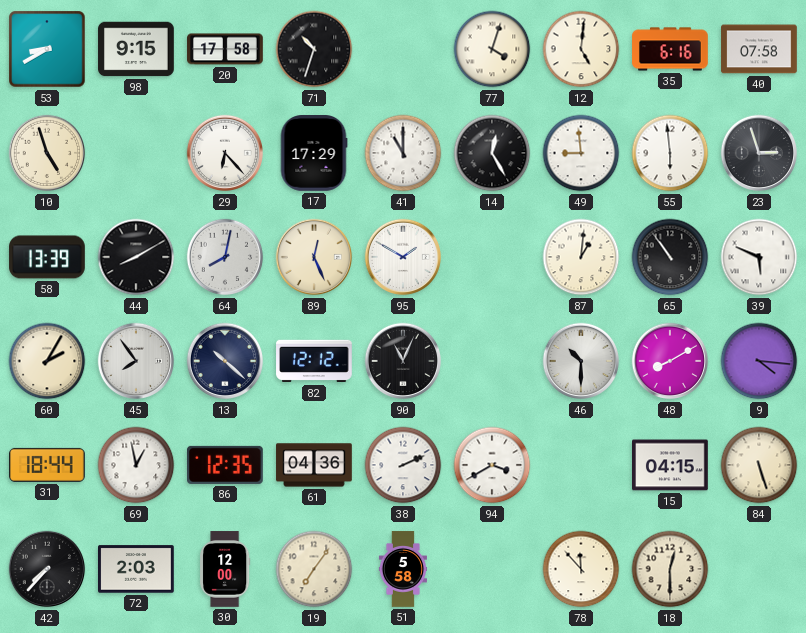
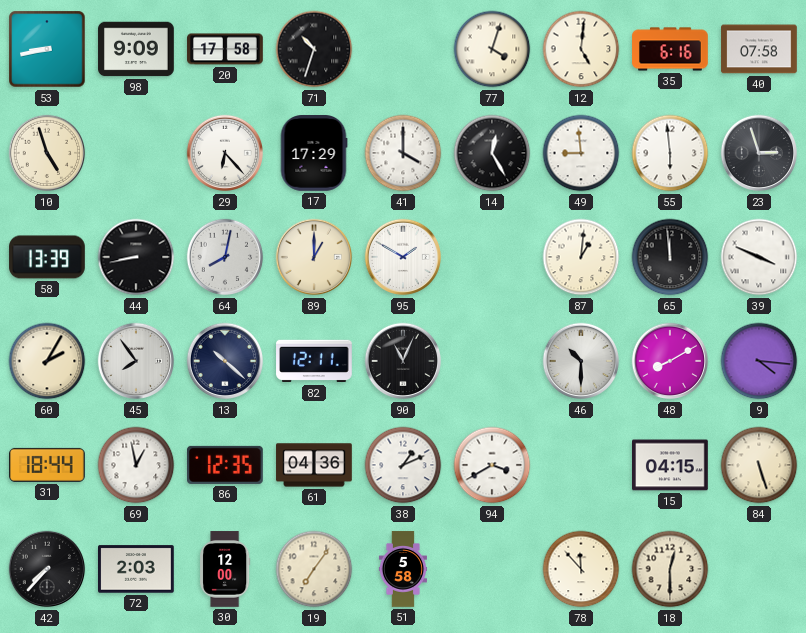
53: 8:40 -> 8:43
98: 9:15 -> 9:09
41: 11:00 -> 4:00
44: 8:10 -> 8:43
89: 12:26 -> 1:00
65: 10:54 -> 11:59
39: 5:49 -> 3:49
82: 12:12 -> 12:11
38: 2:11 -> 1:11
